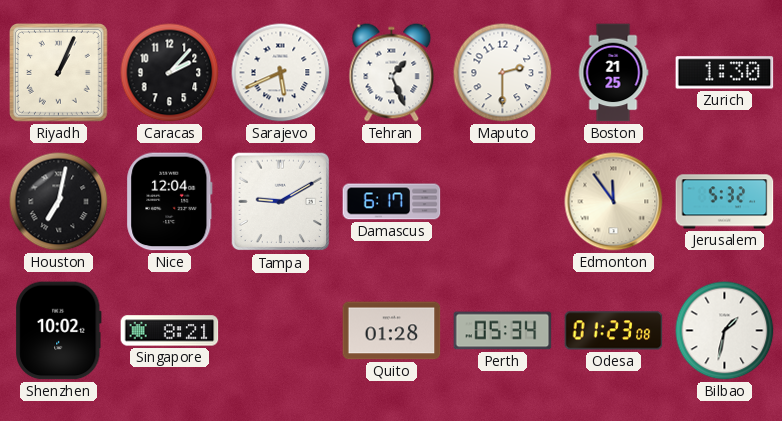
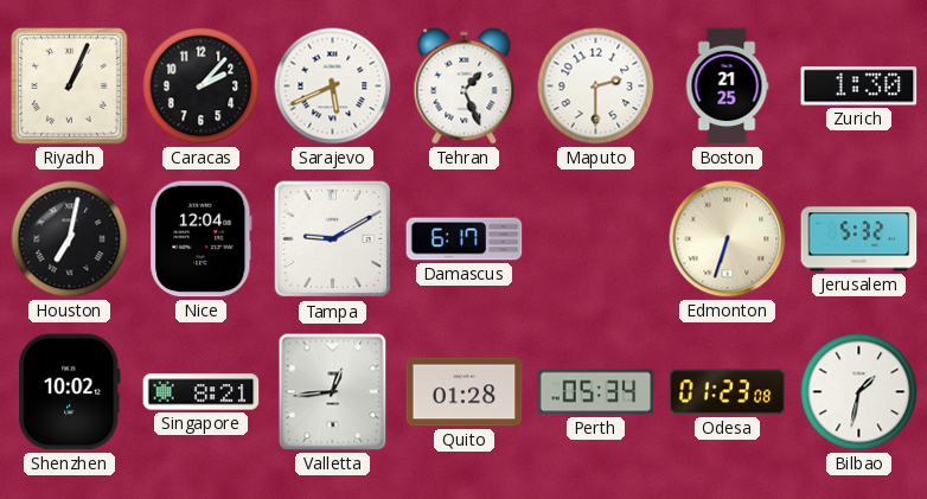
Edmonton: 11:54 -> 6:33
Valletta: none -> 12:44
